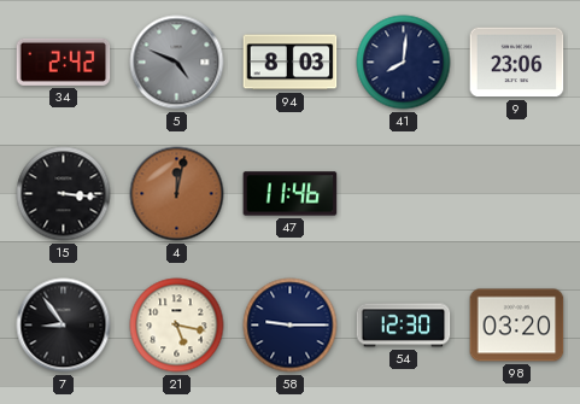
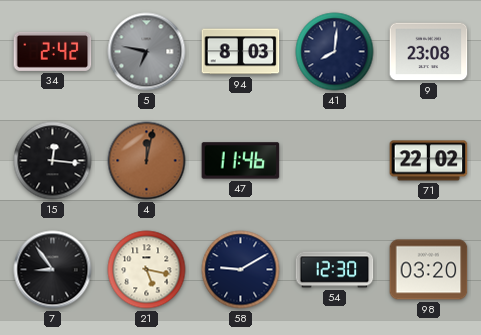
5: 4:49 -> 6:47
9: 23:06 -> 23:08
15: 3:16 -> 12:16
71: none -> 22:02
58: 9:15 -> 9:10
